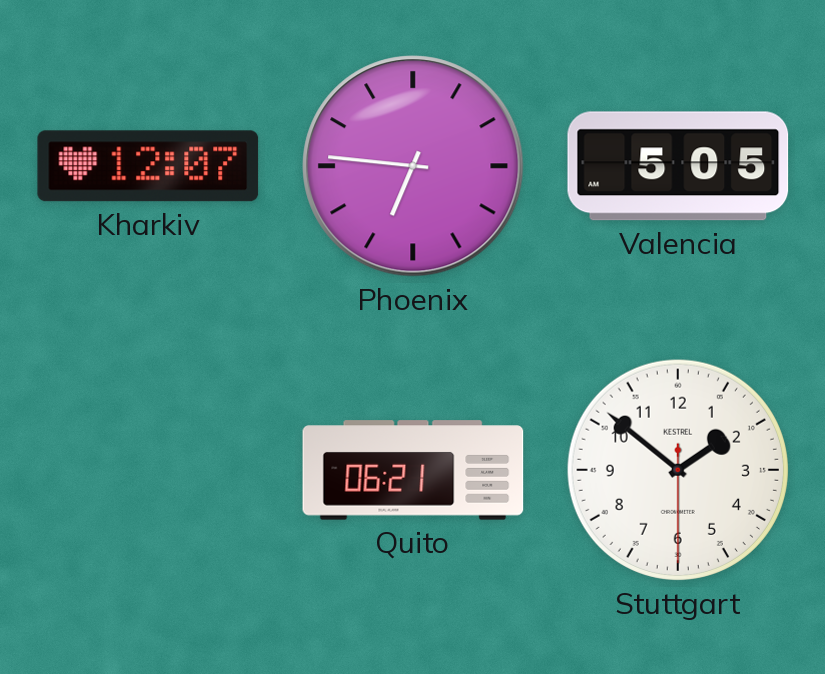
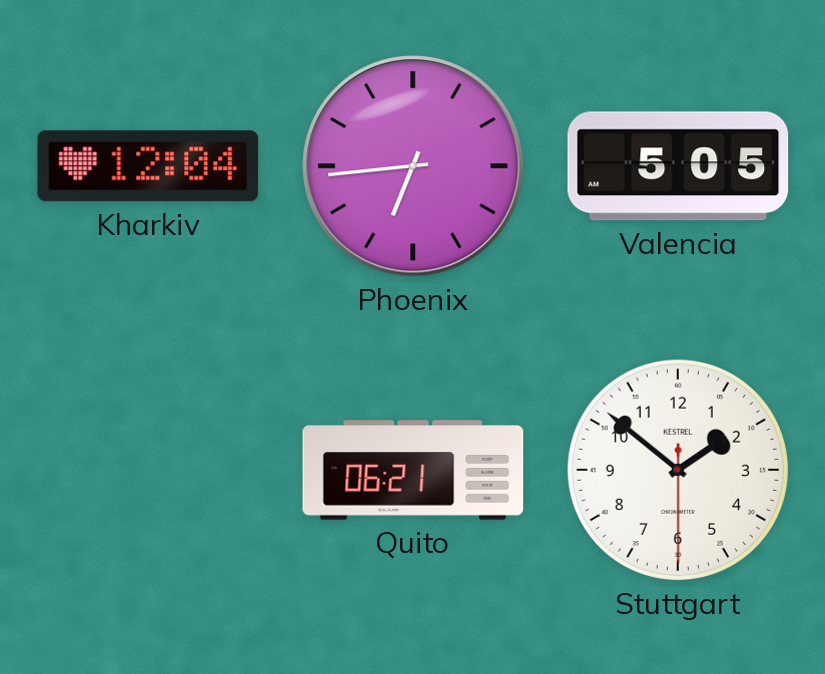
Kharkiv: 12:07 -> 12:04
Phoenix: 6:46 -> 6:44
